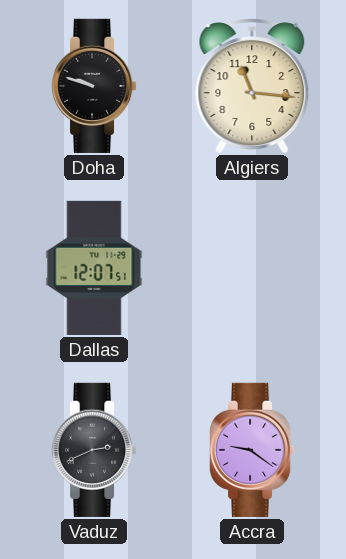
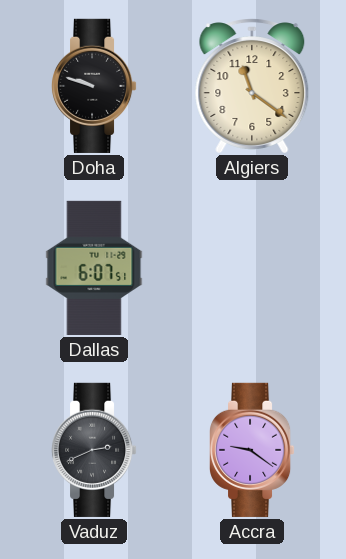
Algiers: 11:16 -> 11:21
Dallas: 12:07 -> 6:07
